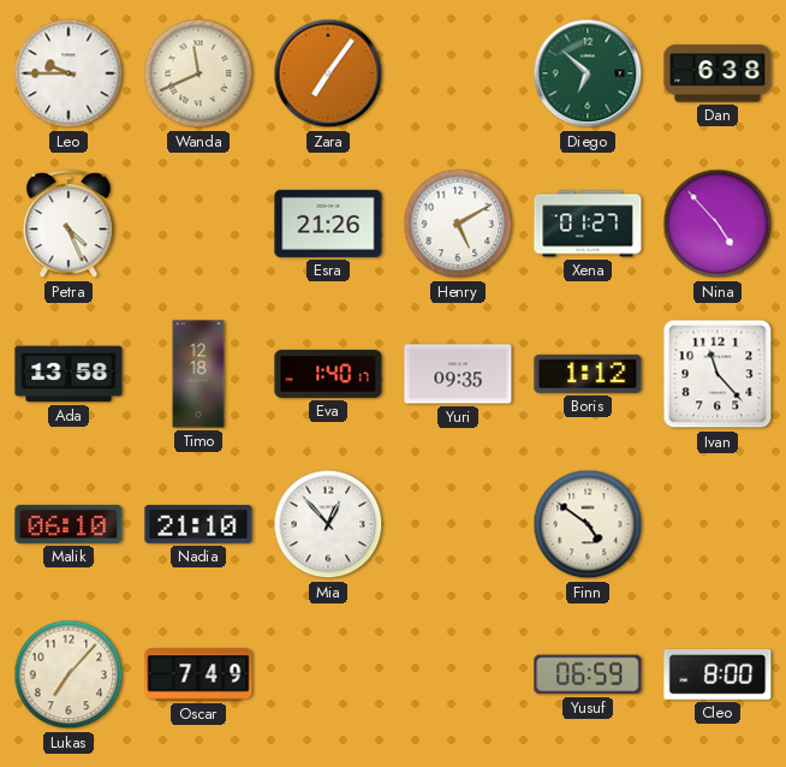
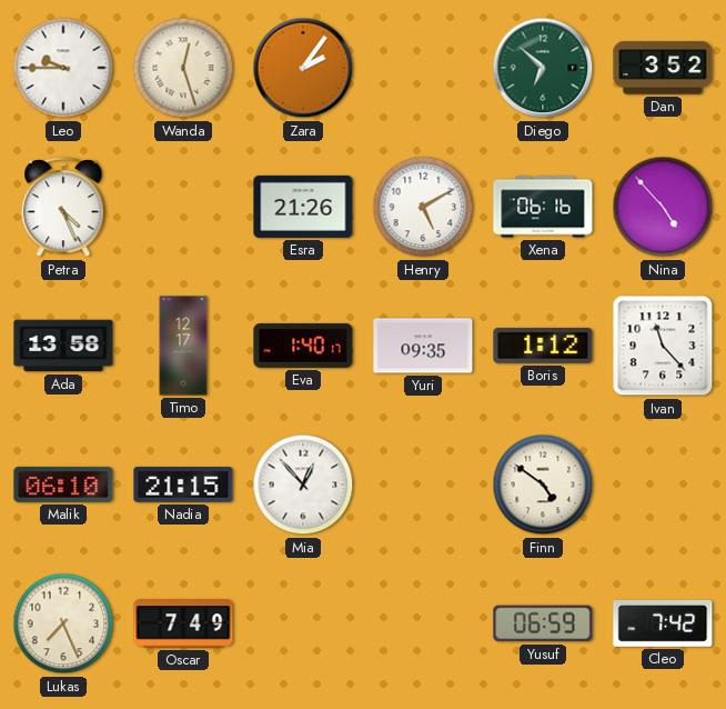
Wanda: 11:41 -> 12:27
Zara: 7:06 -> 2:06
Dan: 6:38 -> 3:52
Xena: 01:27 -> 06:16
Timo: 12:18 -> 12:17
Nadia: 21:10 -> 21:15
Lukas: 7:07 -> 7:26
Cleo: 8:00 -> 7:42
